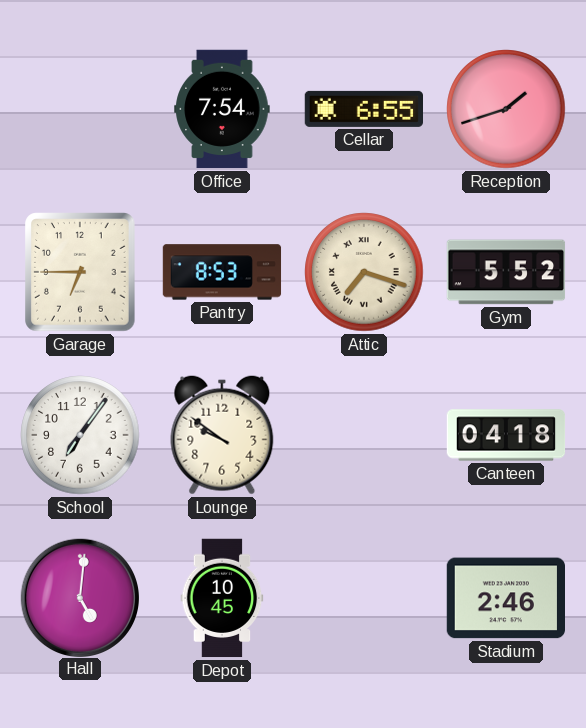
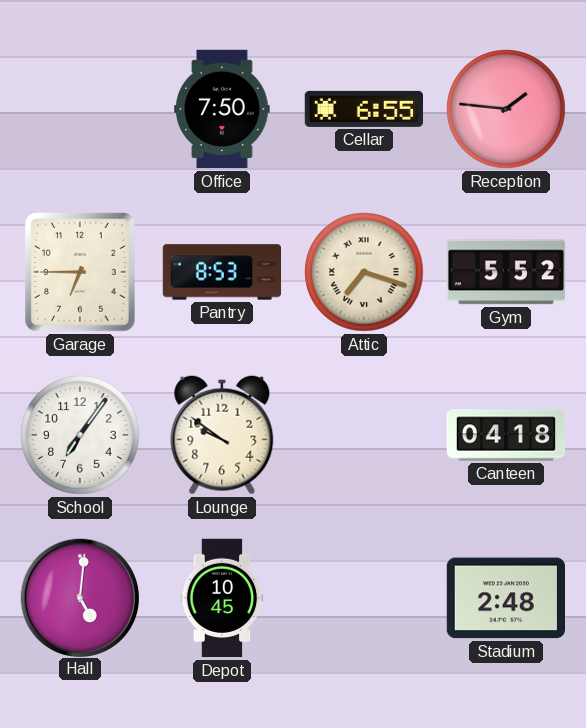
Office: 7:54 -> 7:50
Reception: 1:42 -> 1:46
Stadium: 2:46 -> 2:48
